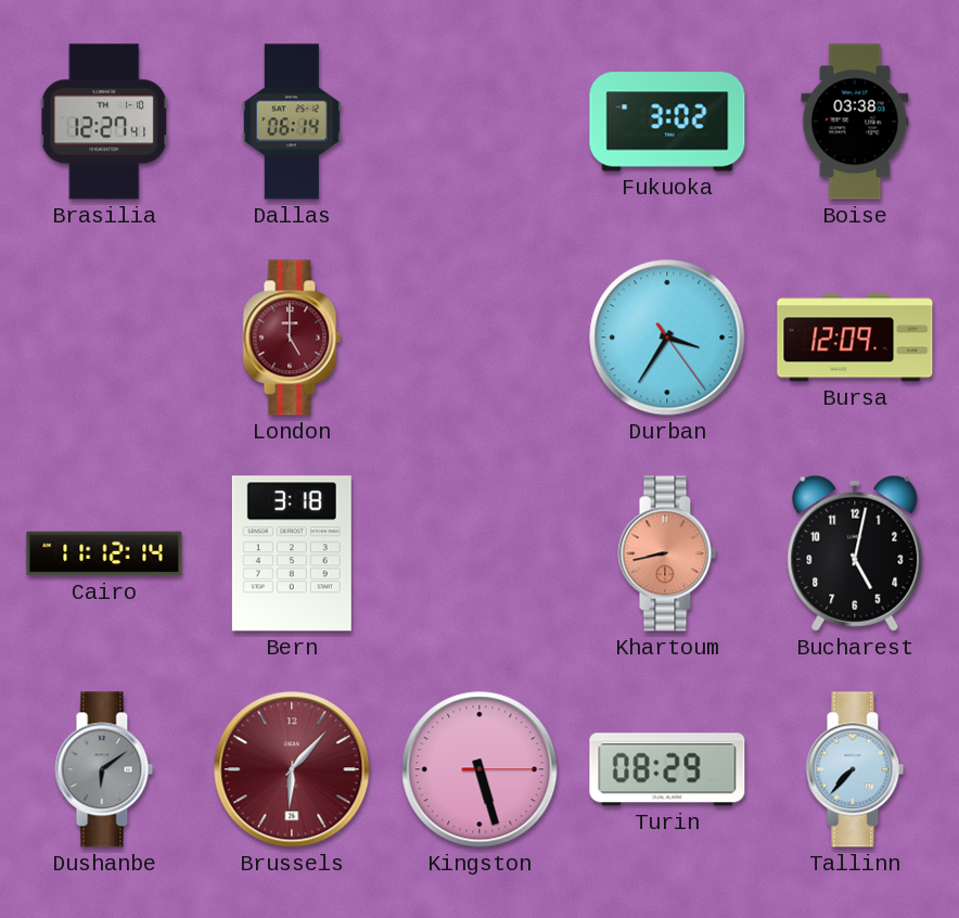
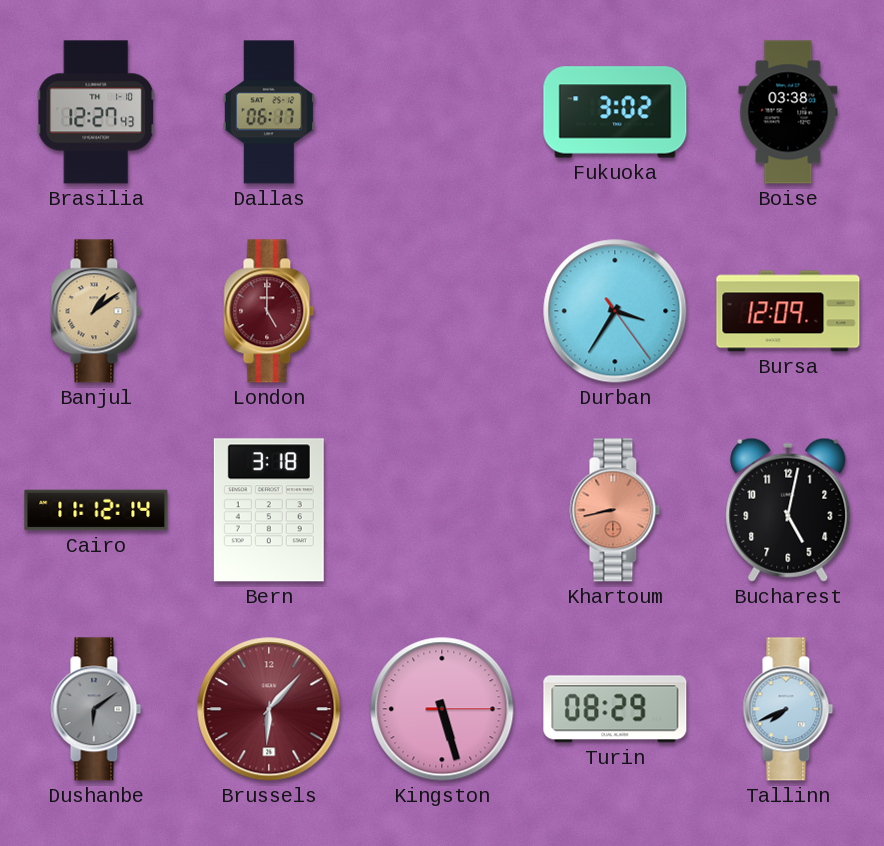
Brasilia: 12:27:41 -> 12:27:43
Dallas: 06:14 -> 06:17
Banjul: none -> 1:09
Tallinn: 7:37 -> 7:41
